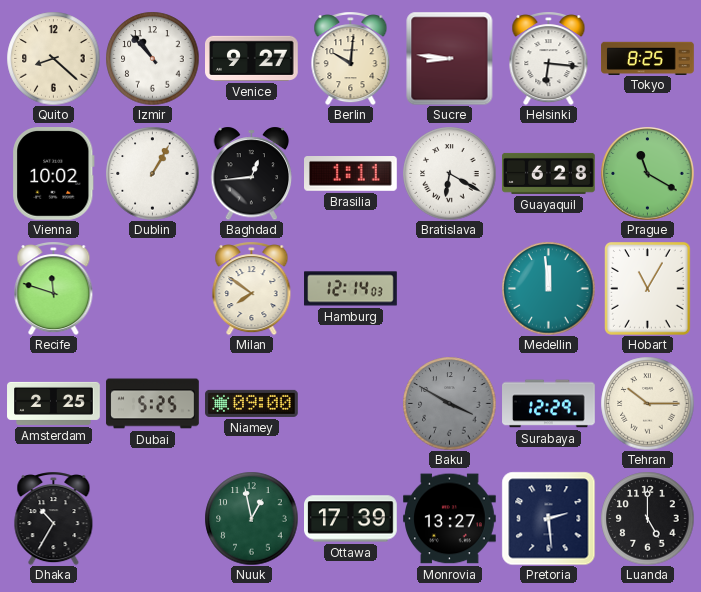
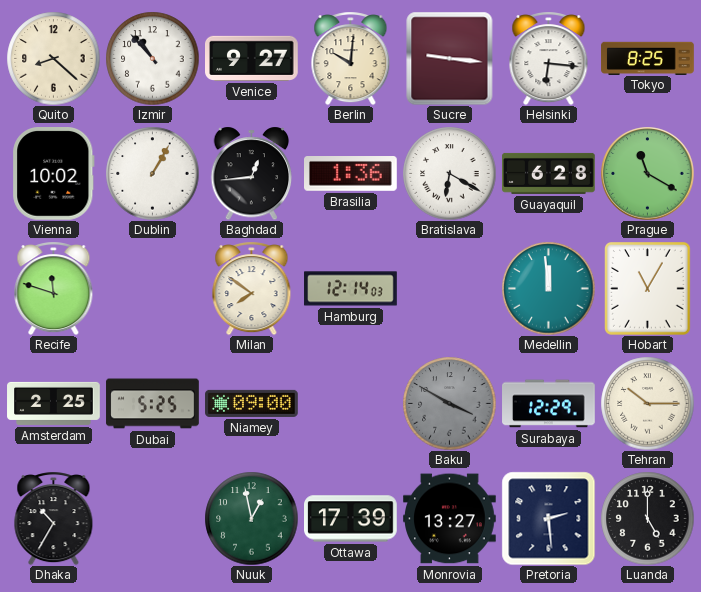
Sucre: 8:46 -> 9:16
Brasilia: 1:11 -> 1:36
